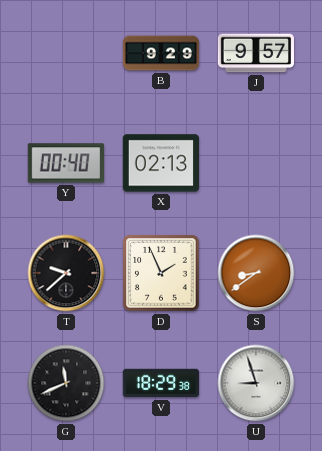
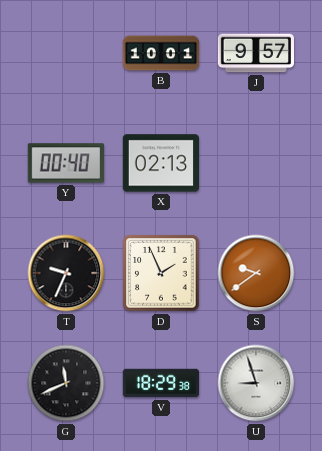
B: 9:29 -> 10:01
T: 9:38 -> 9:34
S: 8:39 -> 9:39
